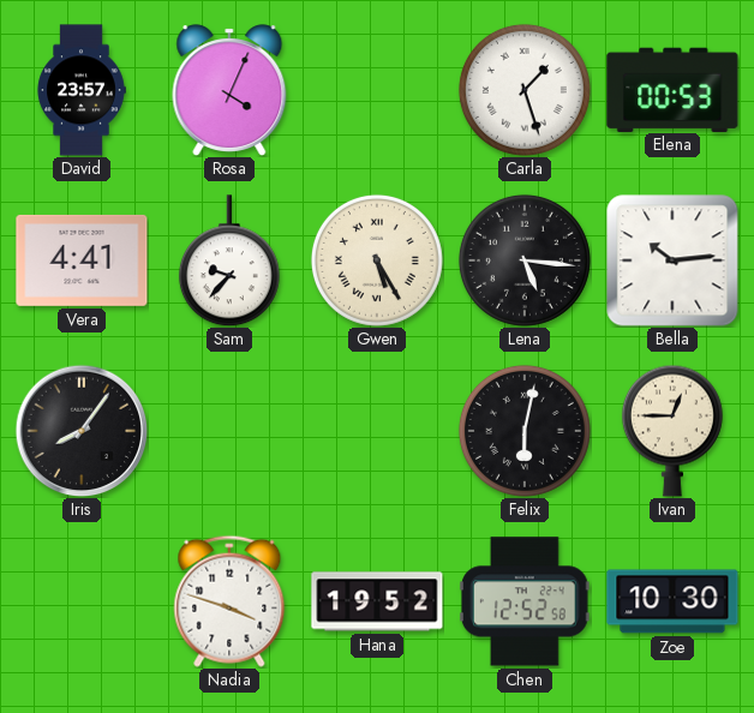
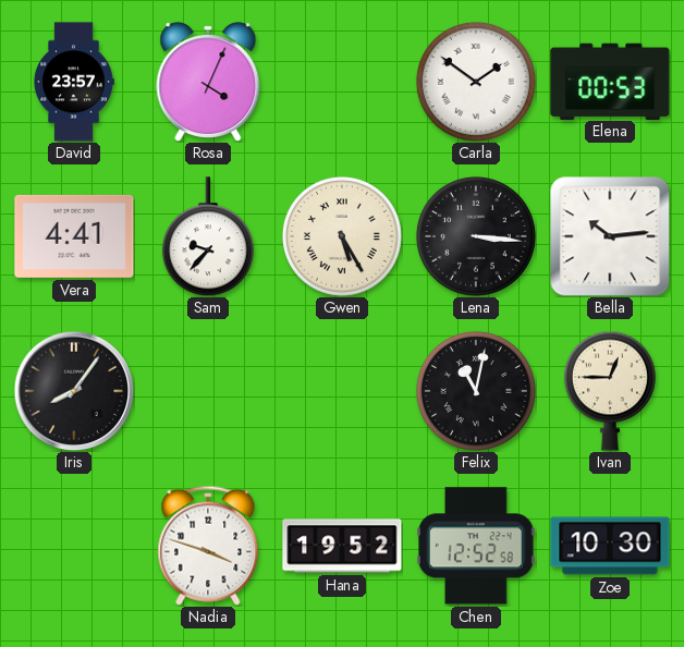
Carla: 1:27 -> 1:51
Lena: 5:16 -> 3:16
Felix: 6:02 -> 11:02
